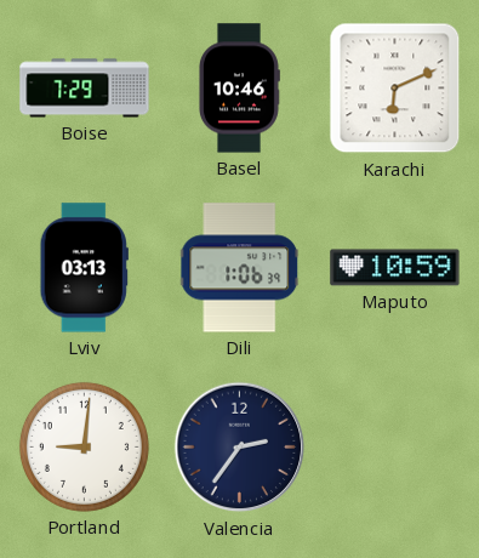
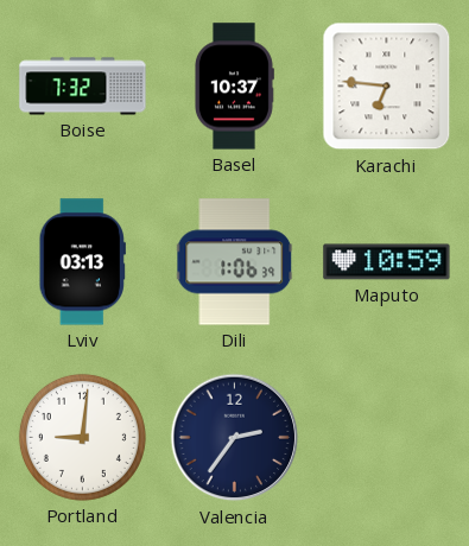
Boise: 7:29 -> 7:32
Basel: 10:46 -> 10:37
Karachi: 6:11 -> 6:46
